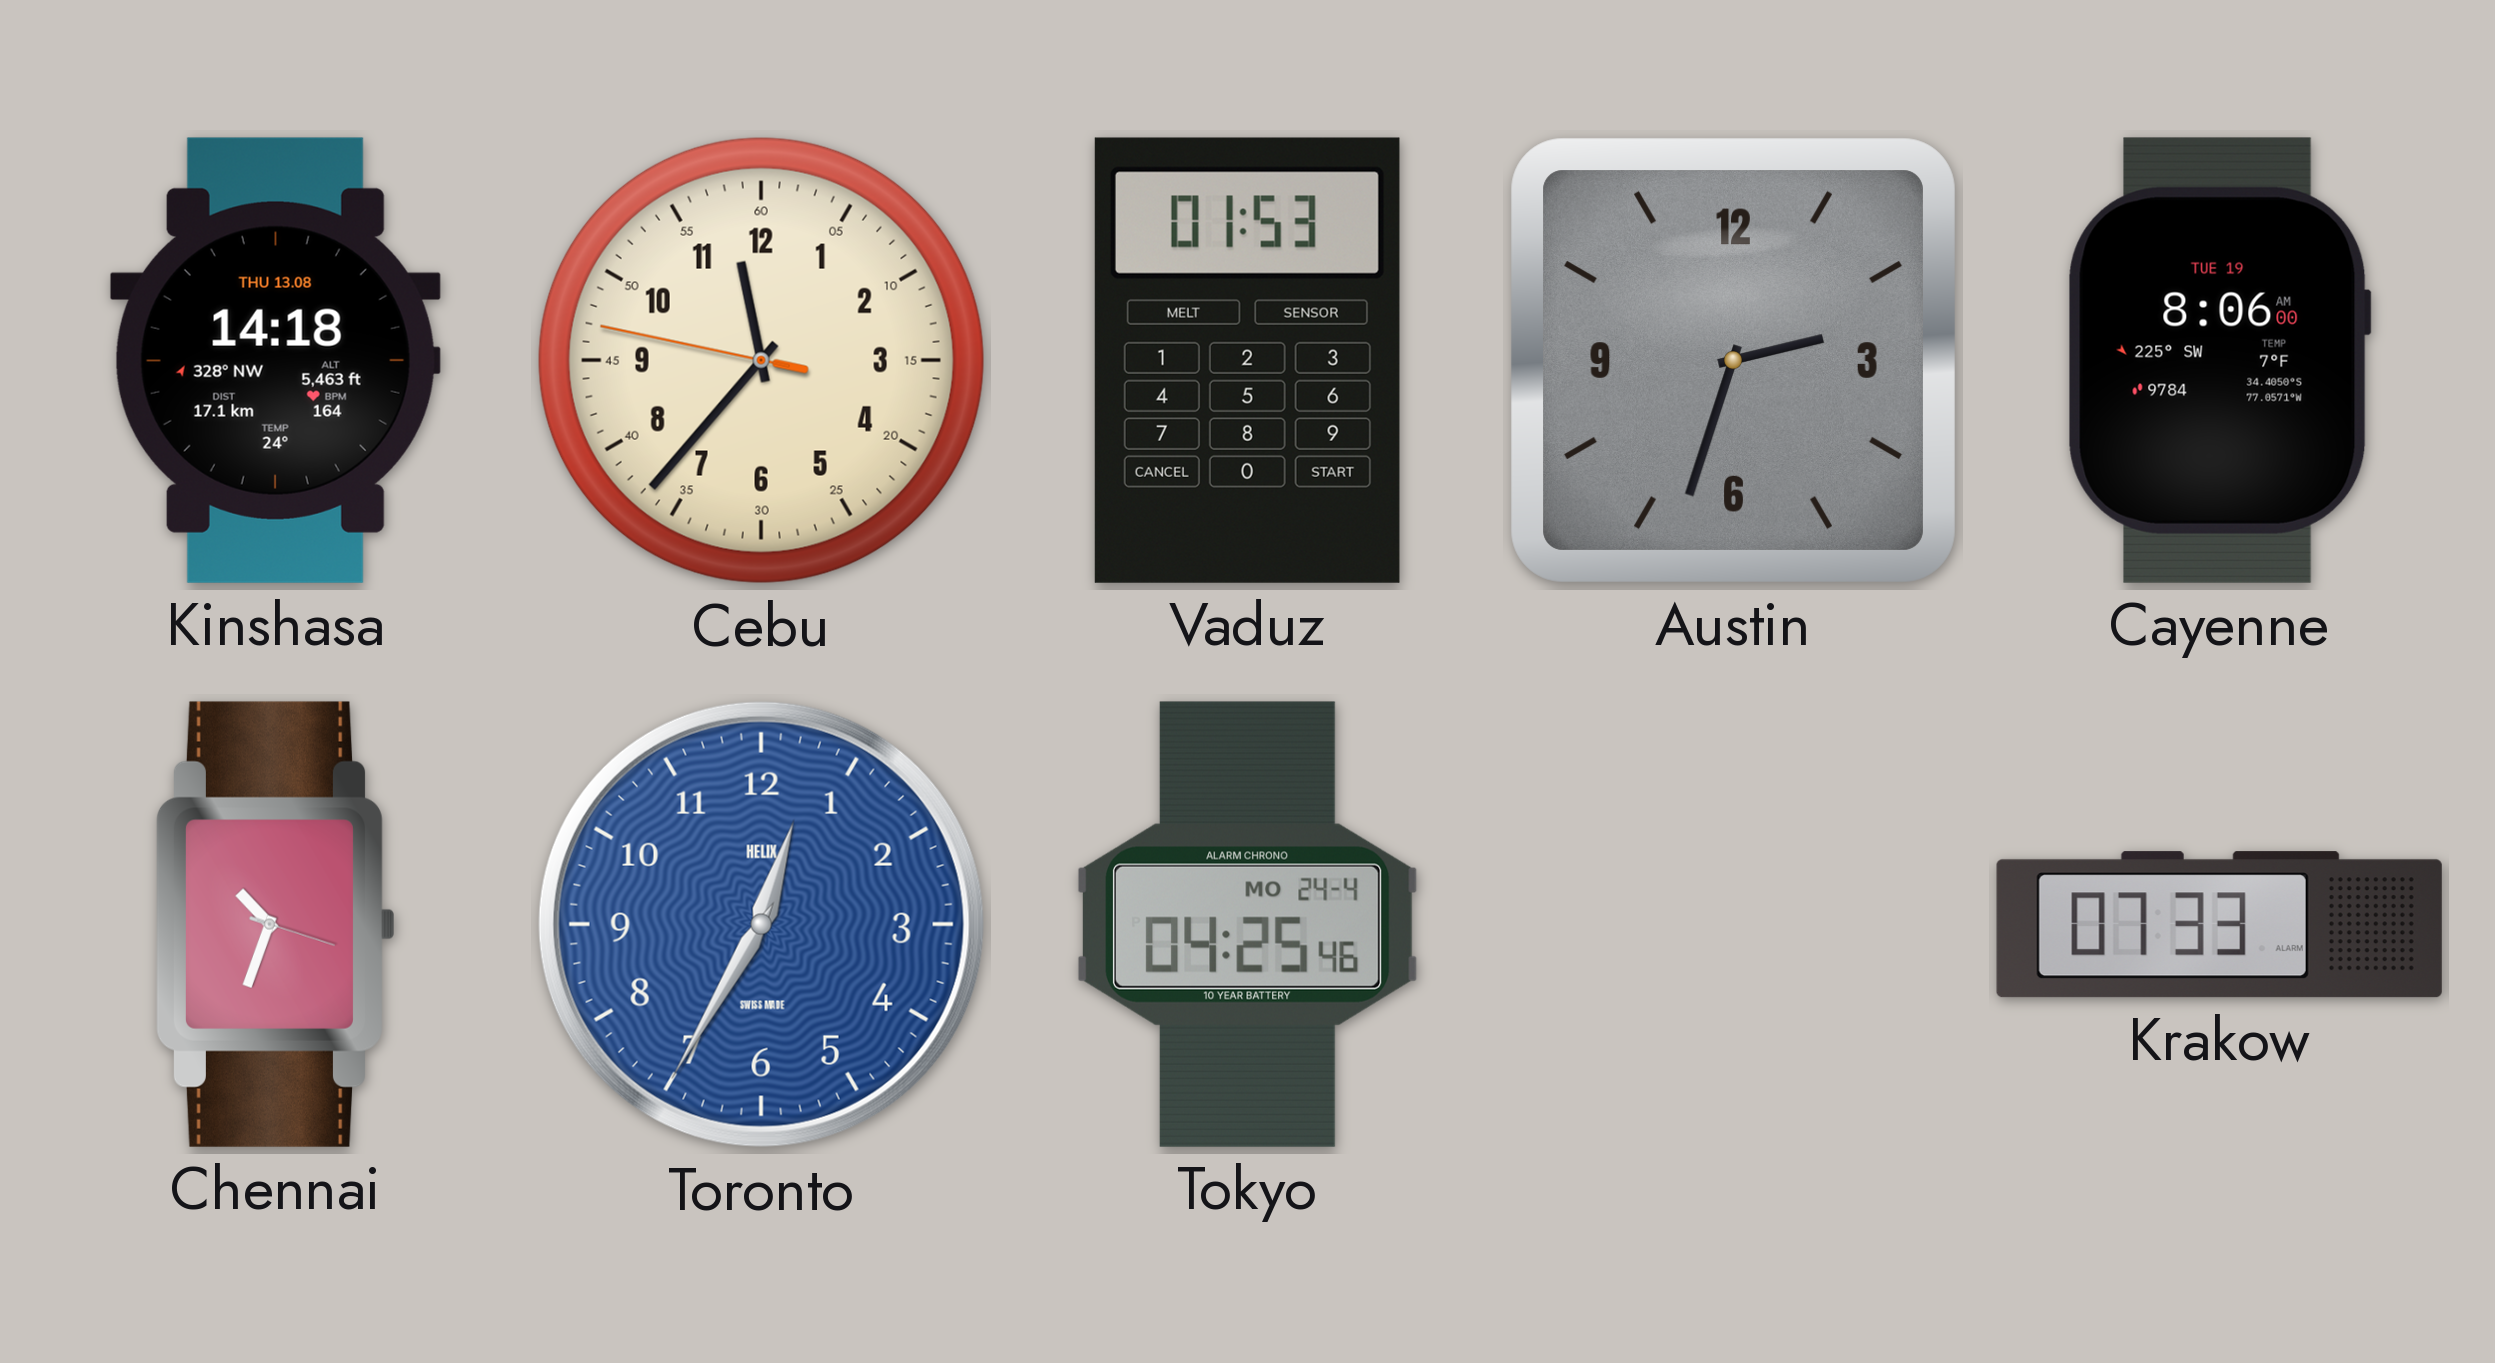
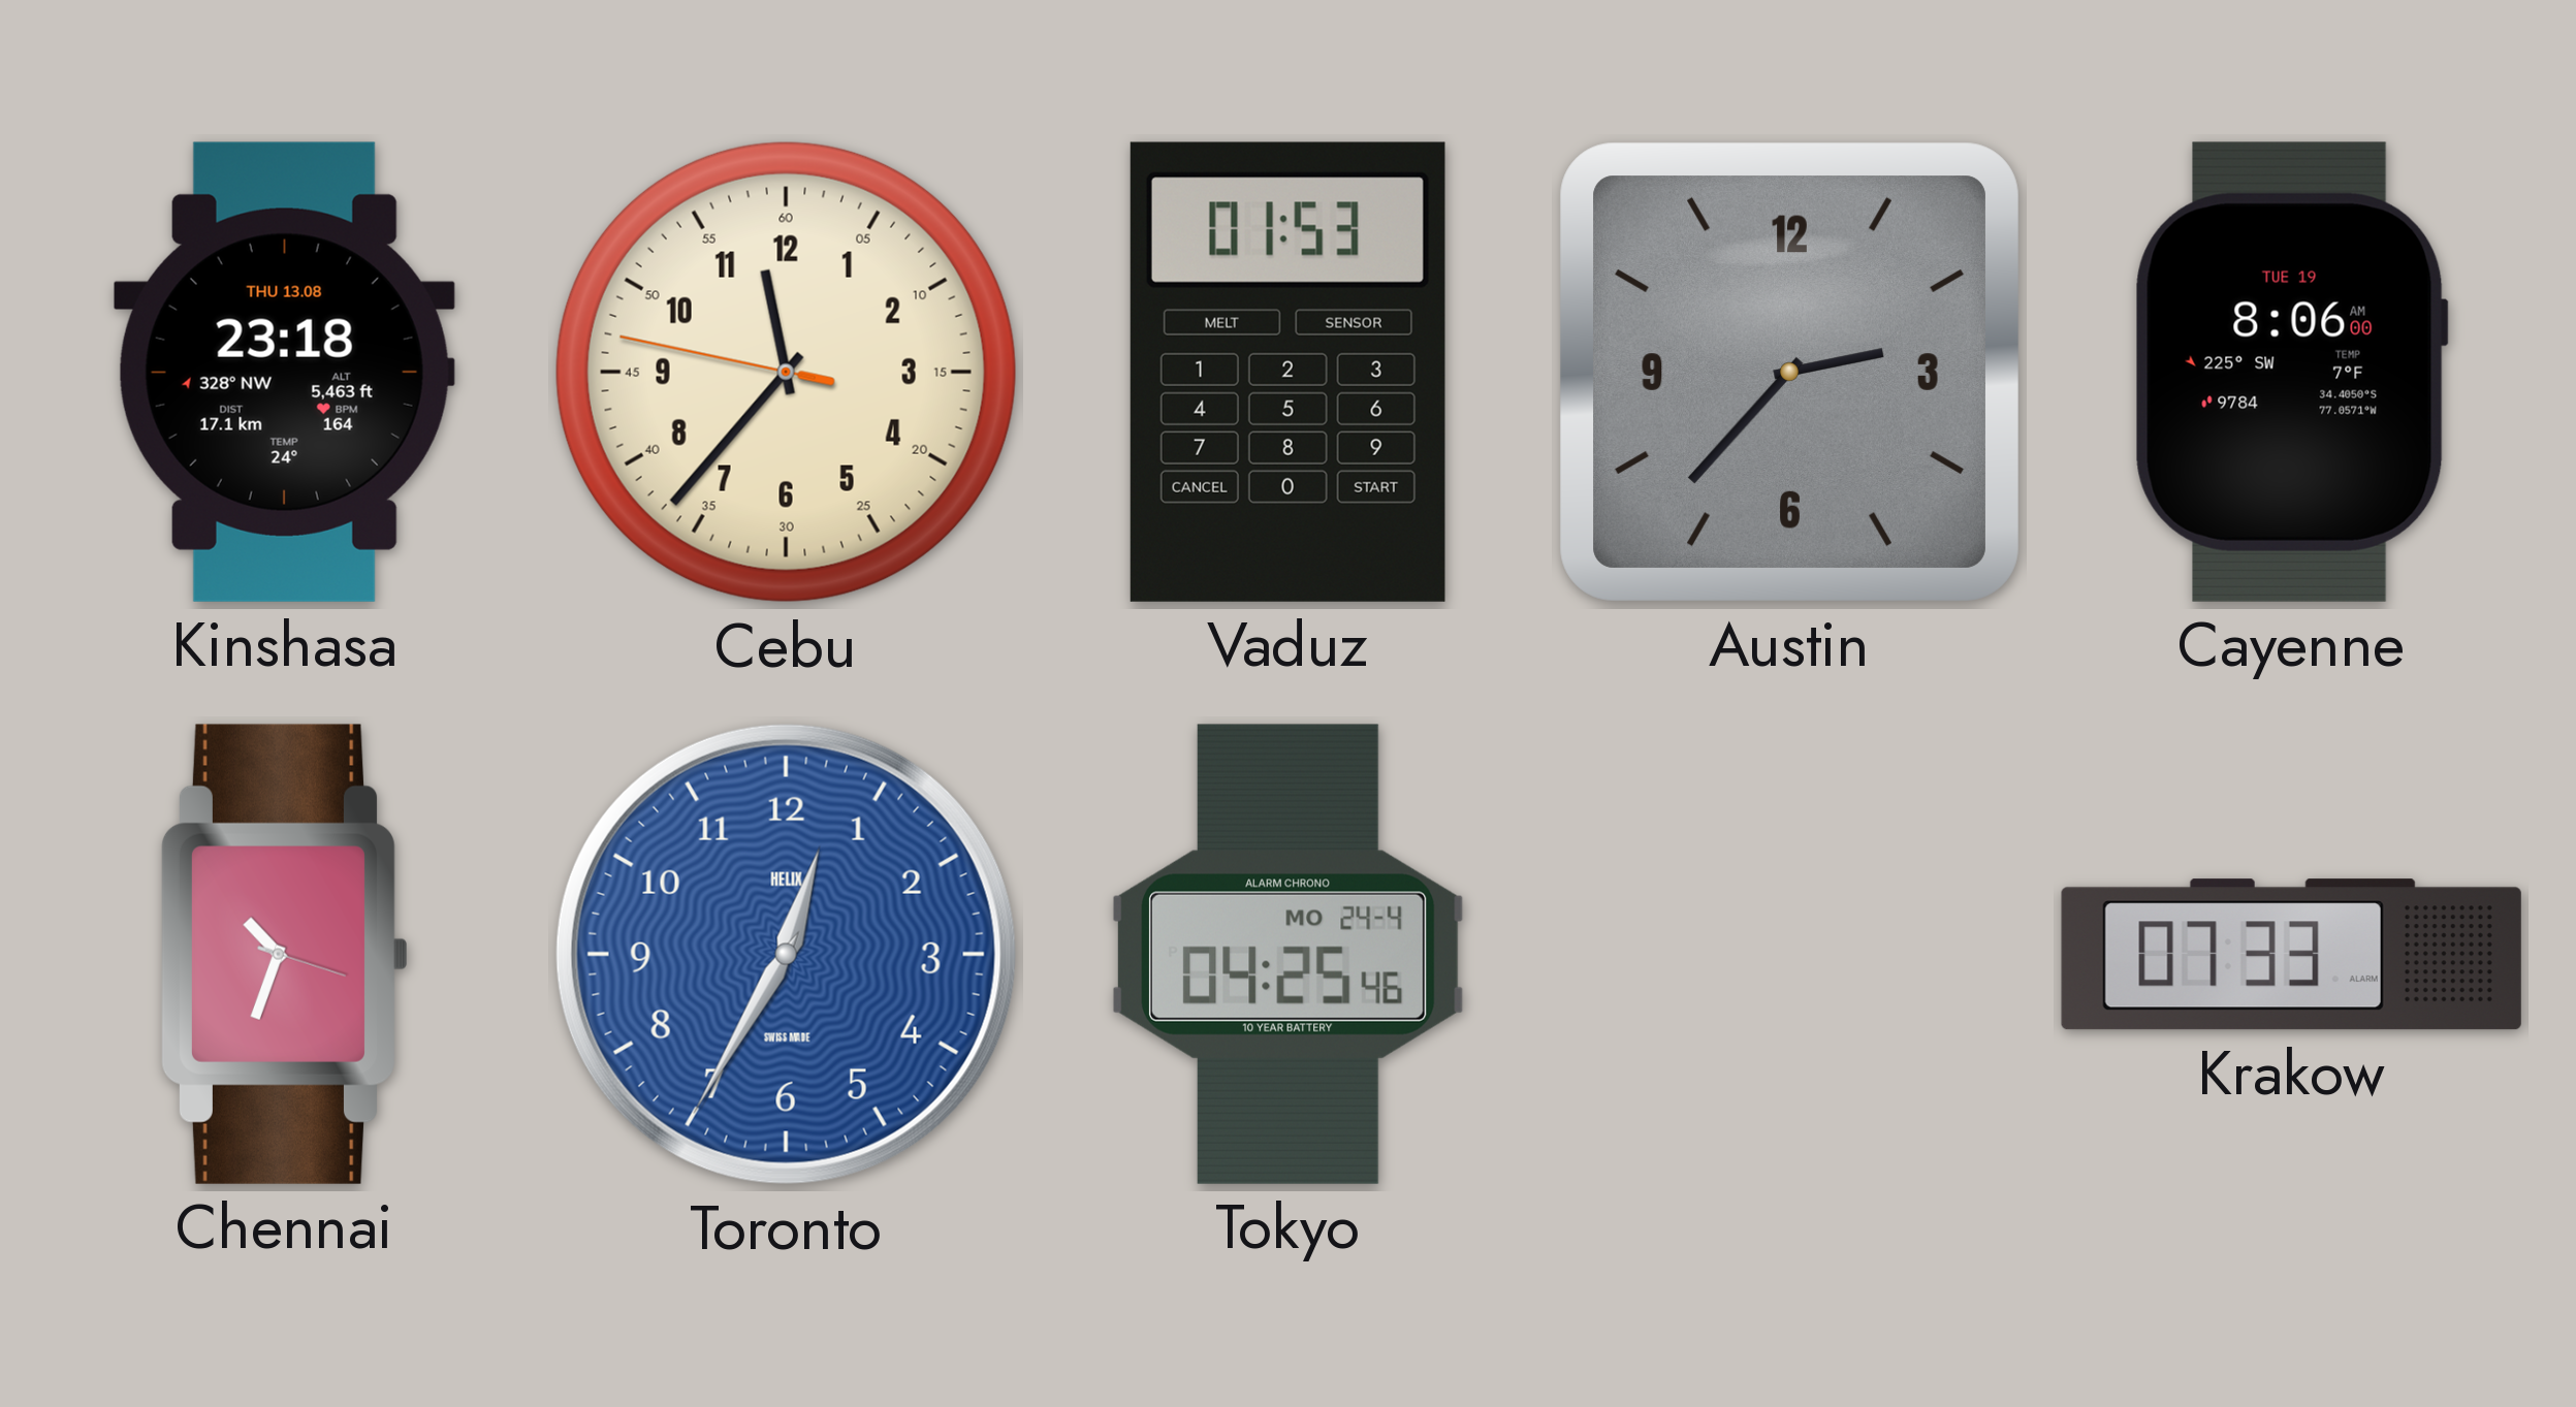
Kinshasa: 14:18 -> 23:18
Austin: 2:33 -> 2:37
